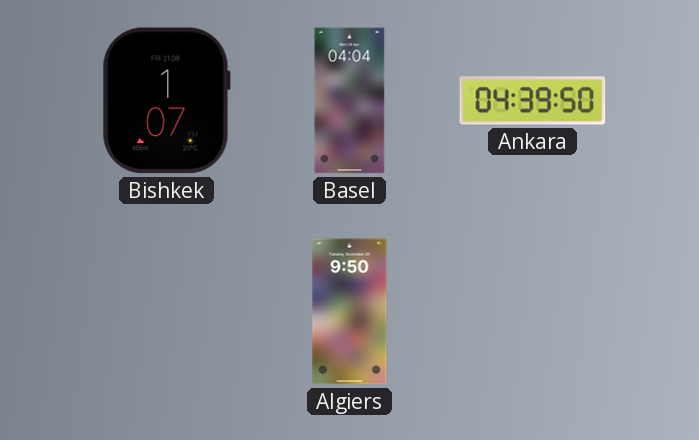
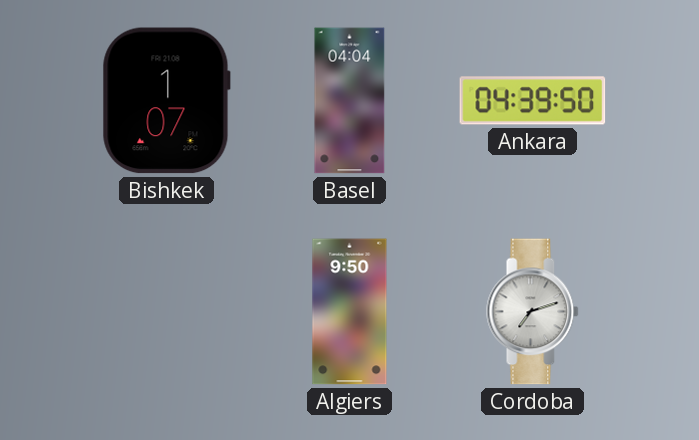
Cordoba: none -> 7:12
